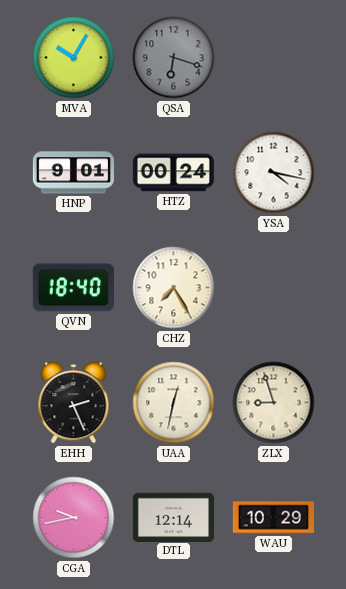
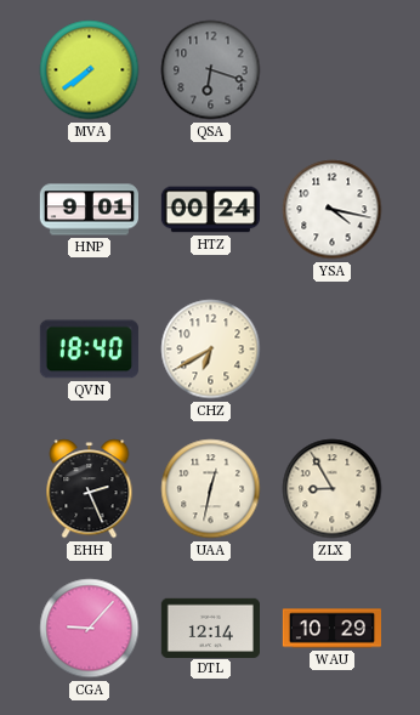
MVA: 10:05 -> 7:39
CHZ: 7:25 -> 6:40
ZLX: 8:57 -> 8:55
CGA: 9:43 -> 9:07
